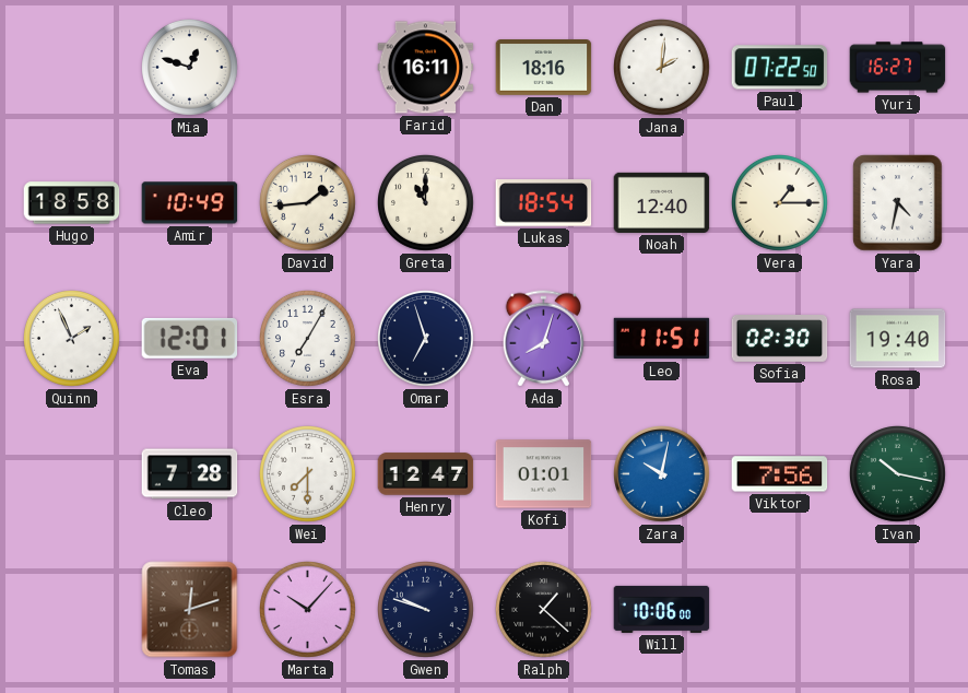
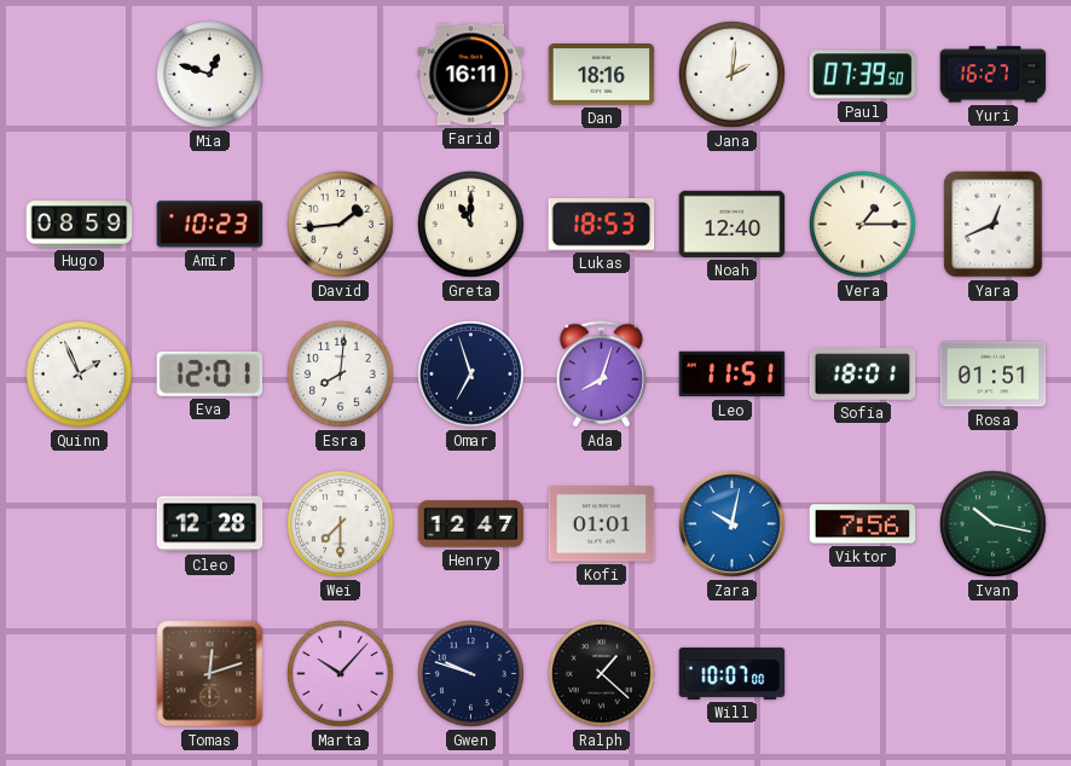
Paul: 07:22 -> 07:39
Hugo: 18:58 -> 08:59
Amir: 10:49 -> 10:23
Lukas: 18:54 -> 18:53
Yara: 4:32 -> 12:41
Esra: 7:05 -> 8:01
Sofia: 02:30 -> 18:01
Rosa: 19:40 -> 01:51
Cleo: 7:28 -> 12:28
Will: 10:06 -> 10:07
